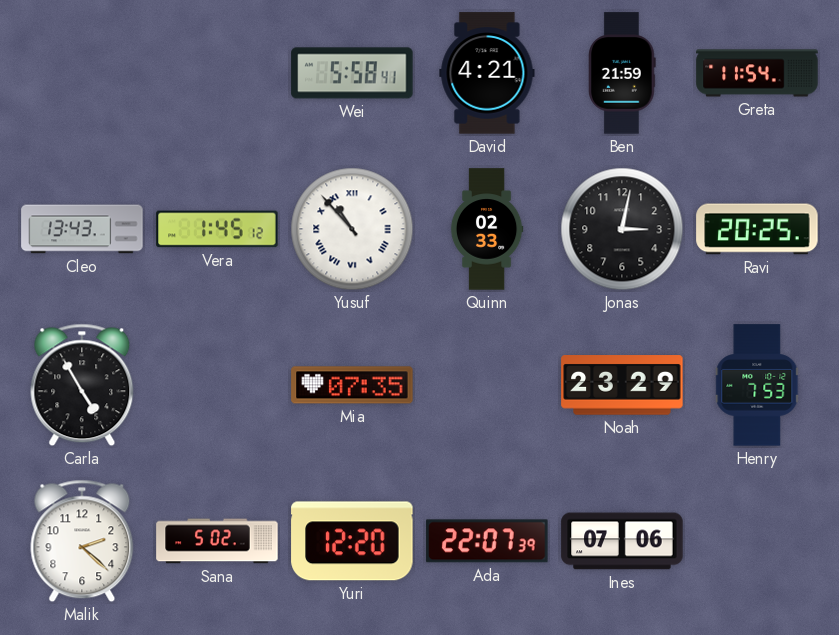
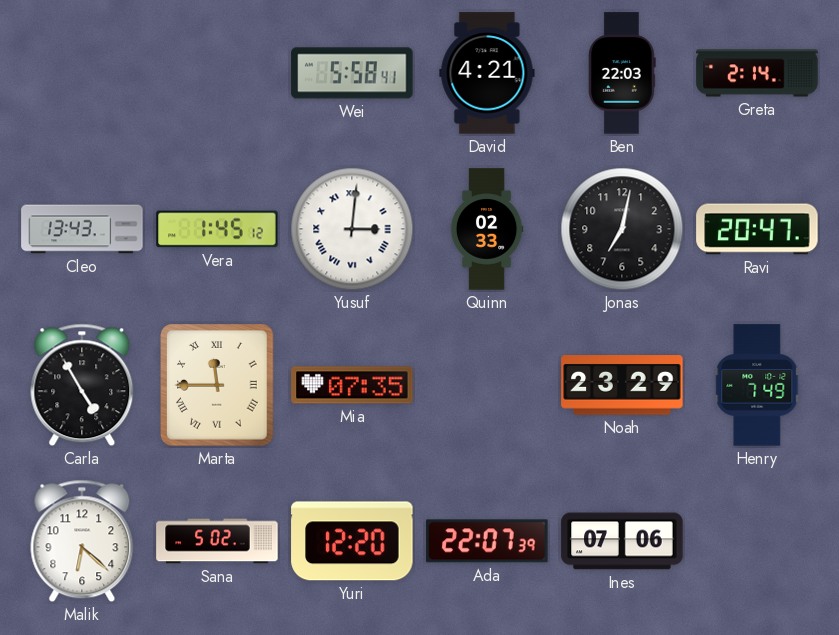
Ben: 21:59 -> 22:03
Greta: 11:54 -> 2:14
Yusuf: 10:53 -> 3:01
Jonas: 3:02 -> 7:02
Ravi: 20:25 -> 20:47
Marta: none -> 11:45
Henry: 7:53 -> 7:49
Malik: 2:22 -> 6:22
